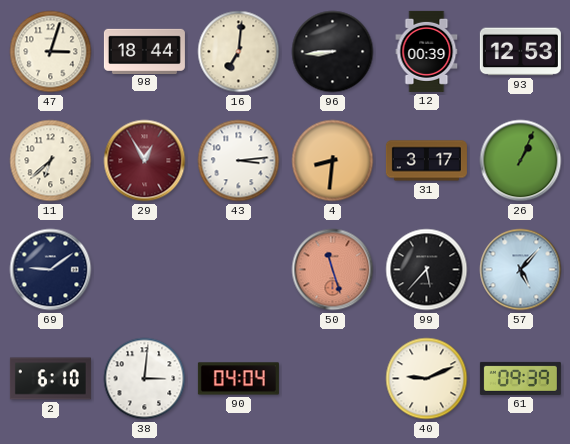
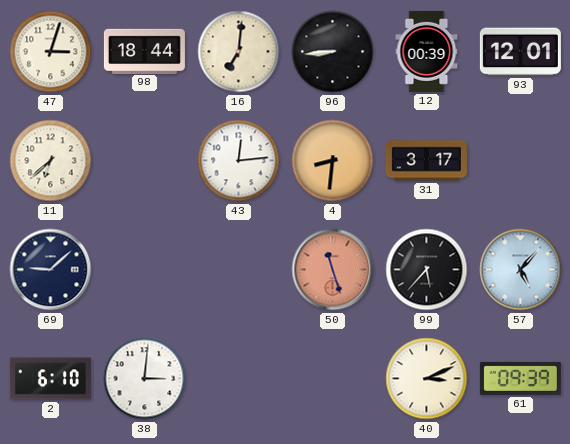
93: 12:53 -> 12:01
29: 12:55 -> none
43: 3:14 -> 12:14
26: 1:04 -> none
69: 9:09 -> 9:08
90: 04:04 -> none
40: 9:11 -> 3:11
